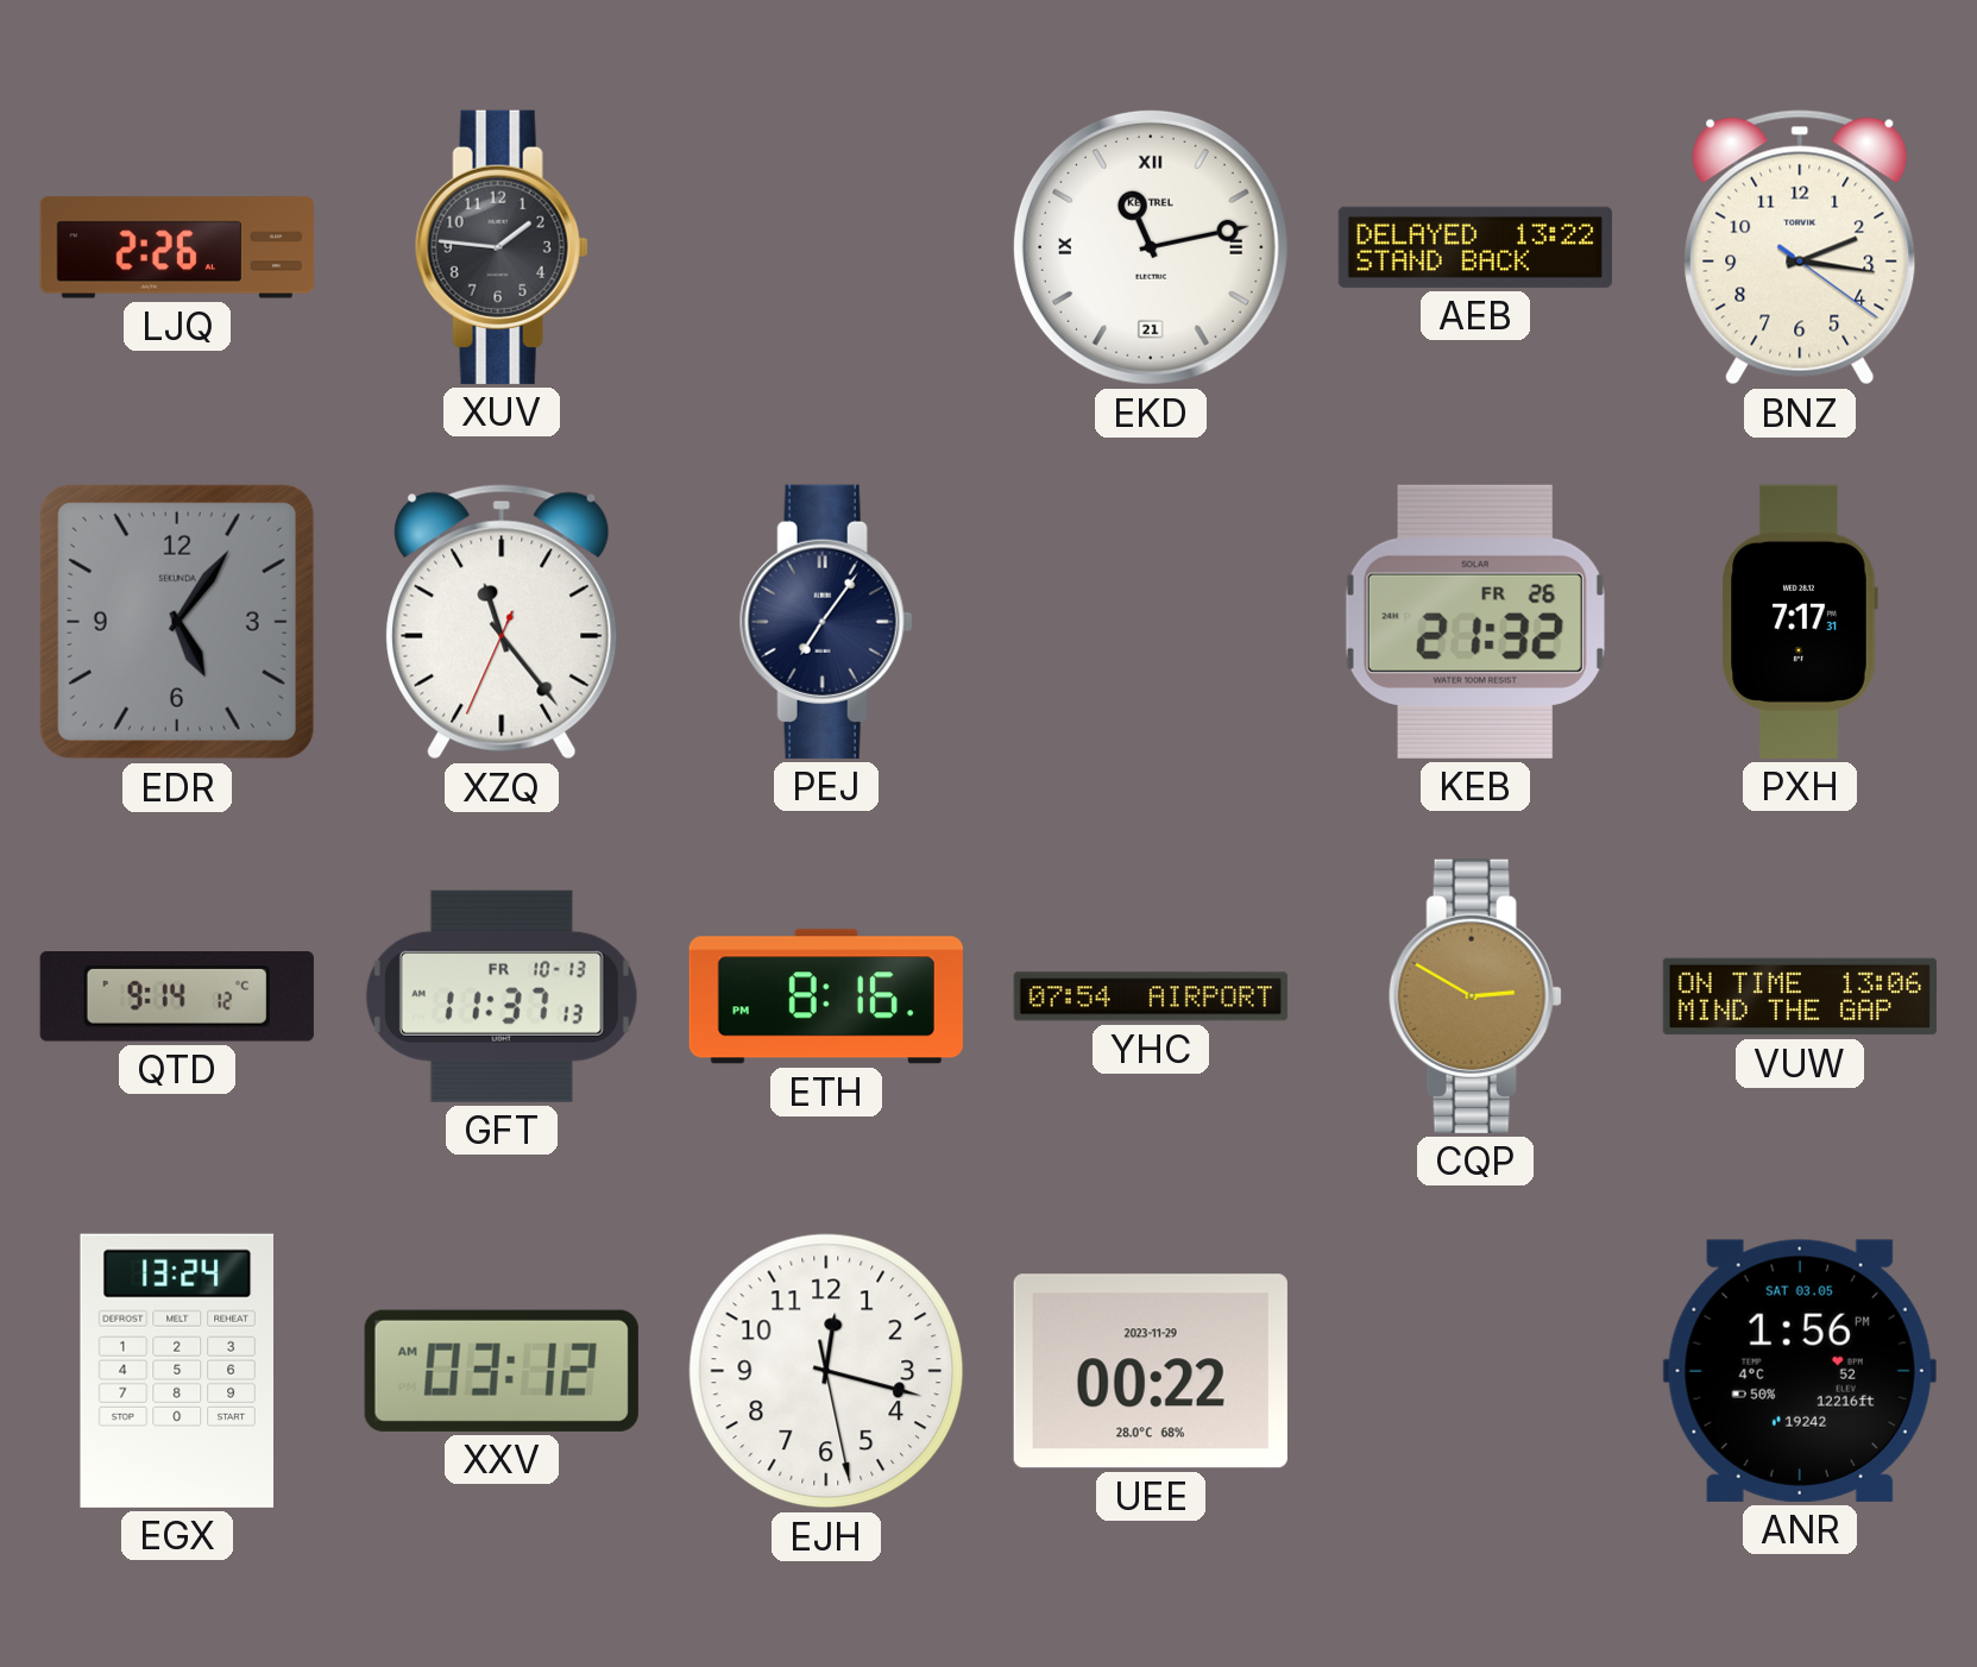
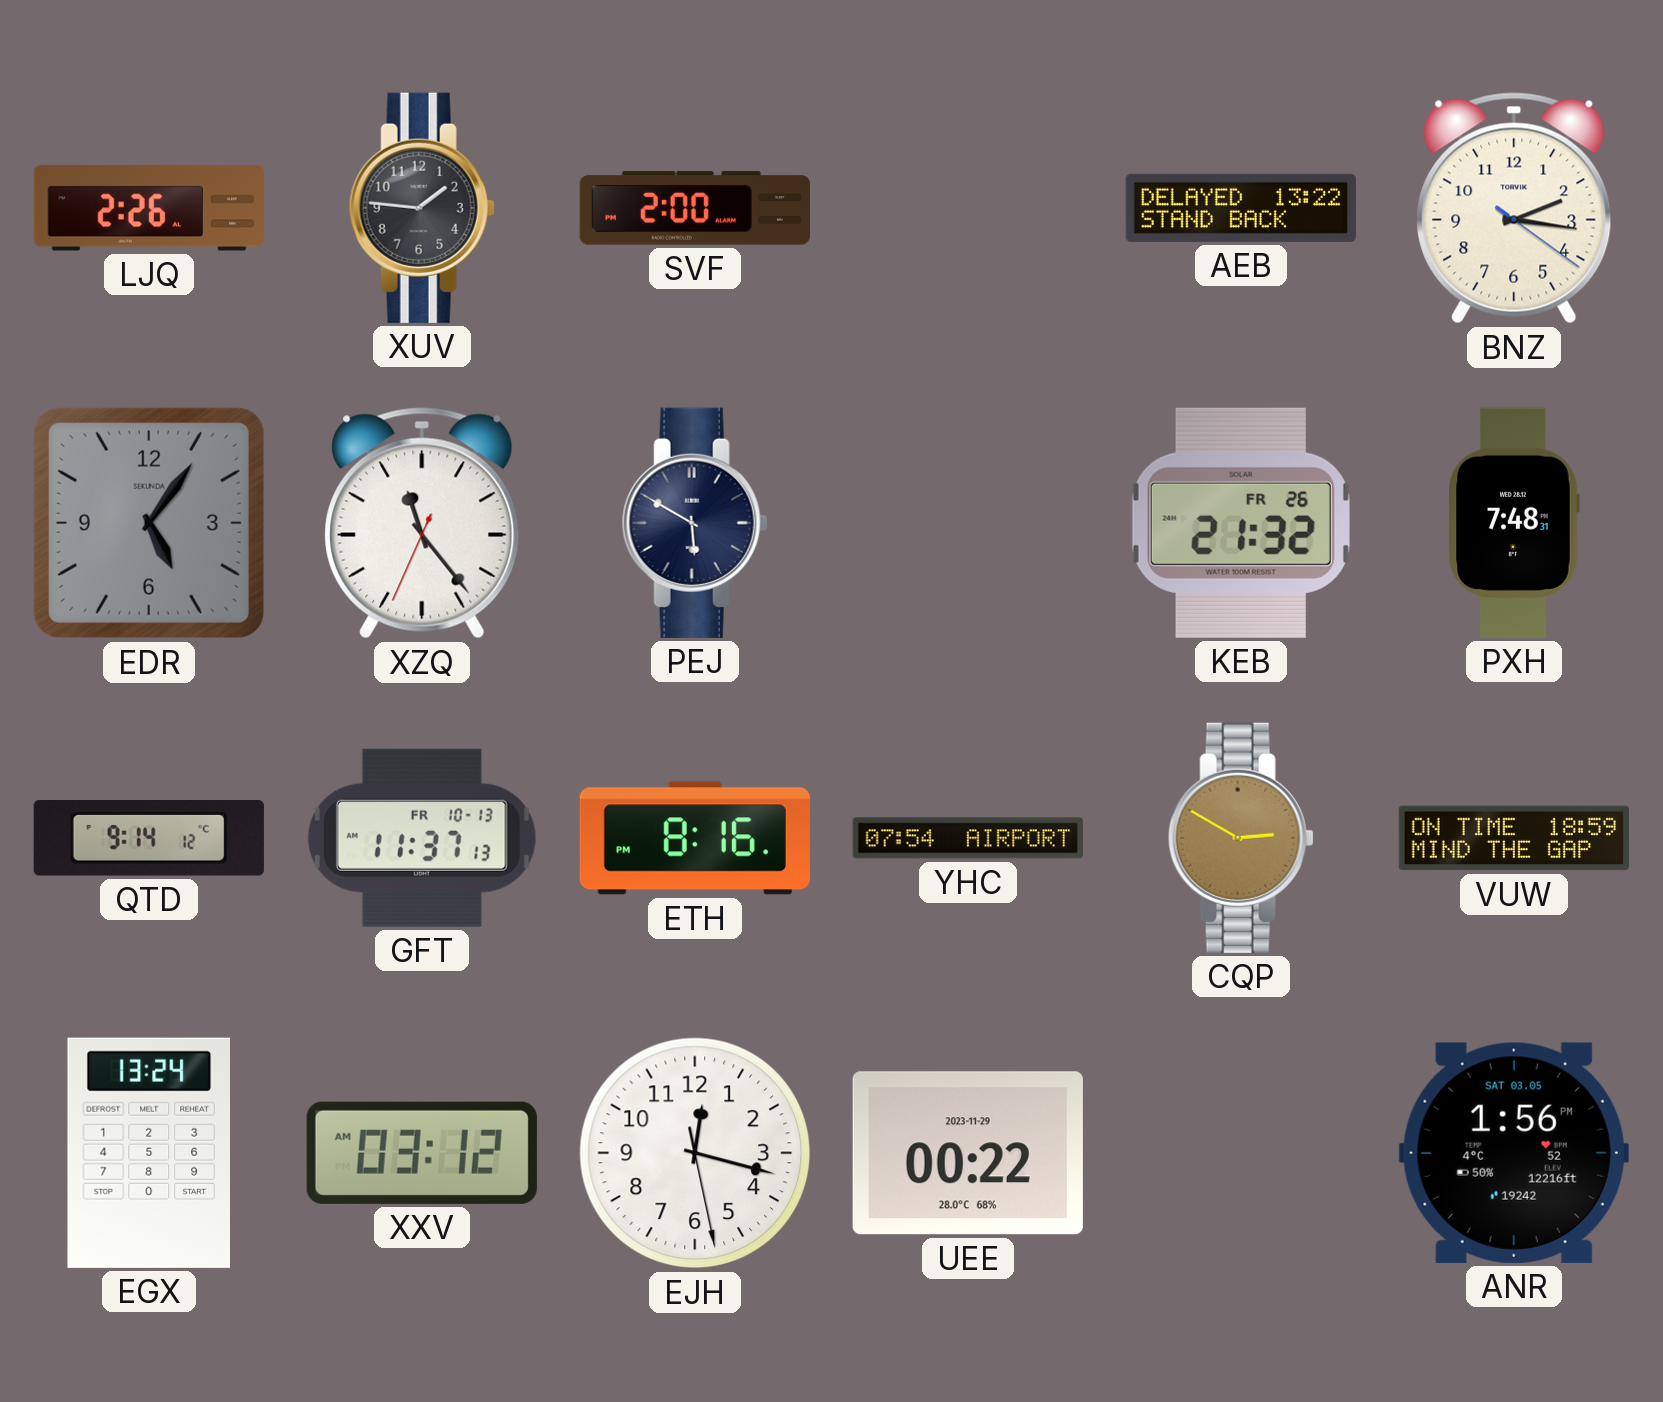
SVF: none -> 2:00
EKD: 11:13 -> none
PEJ: 7:06 -> 5:50
PXH: 7:17 -> 7:48
VUW: 13:06 -> 18:59
